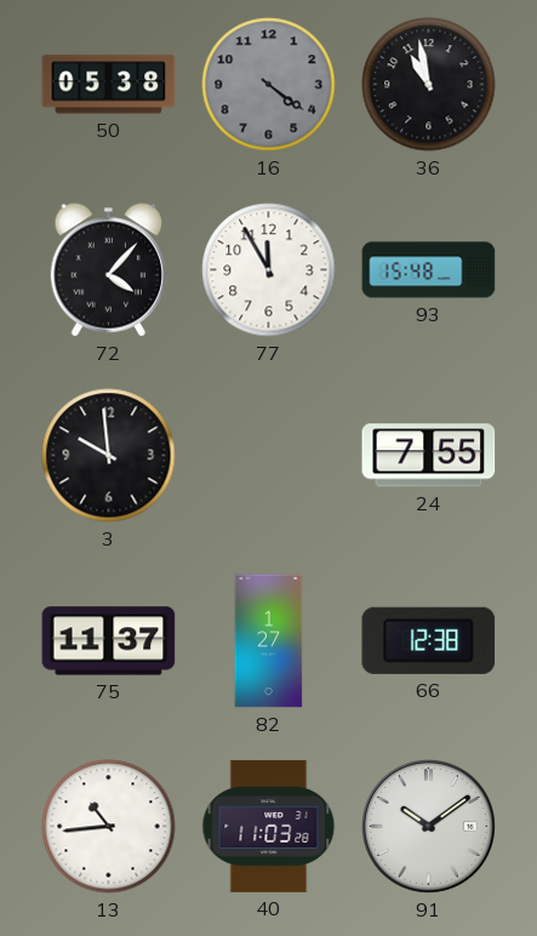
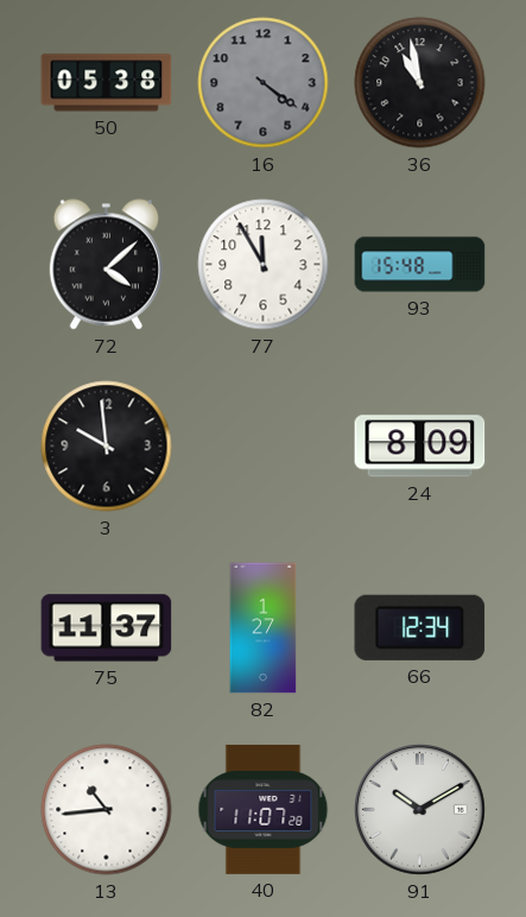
72: 4:07 -> 4:08
24: 7:55 -> 8:09
66: 12:38 -> 12:34
40: 11:03 -> 11:07
91: 10:09 -> 10:10
